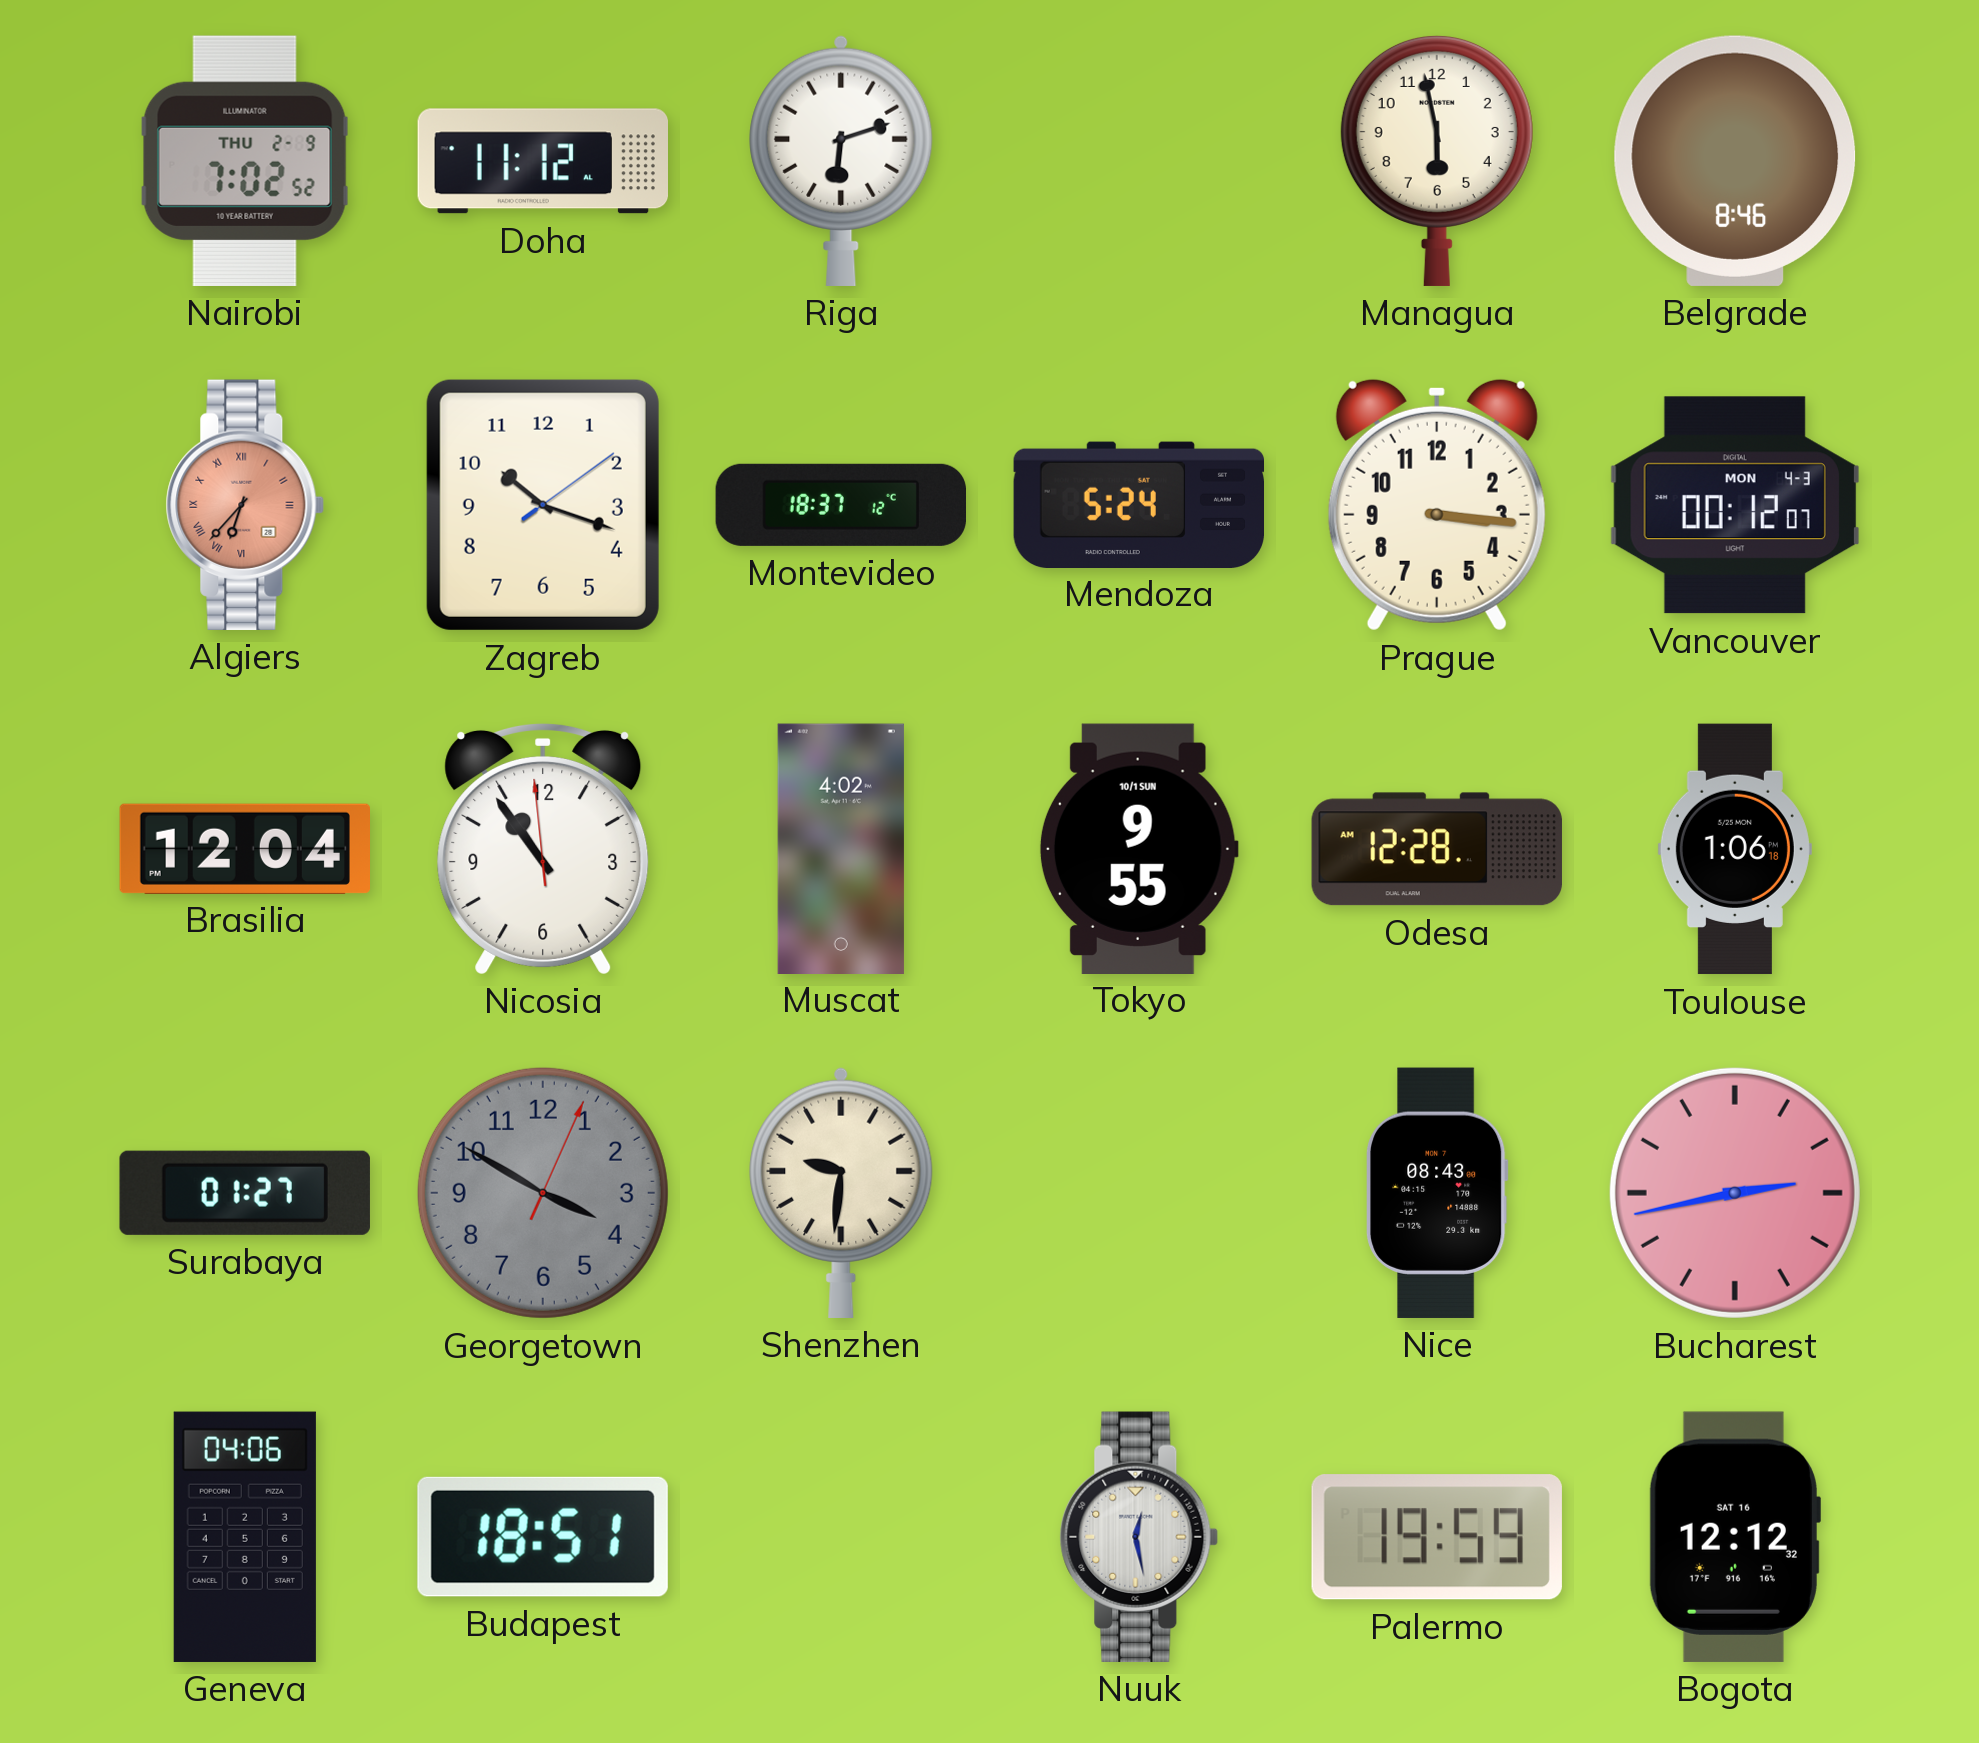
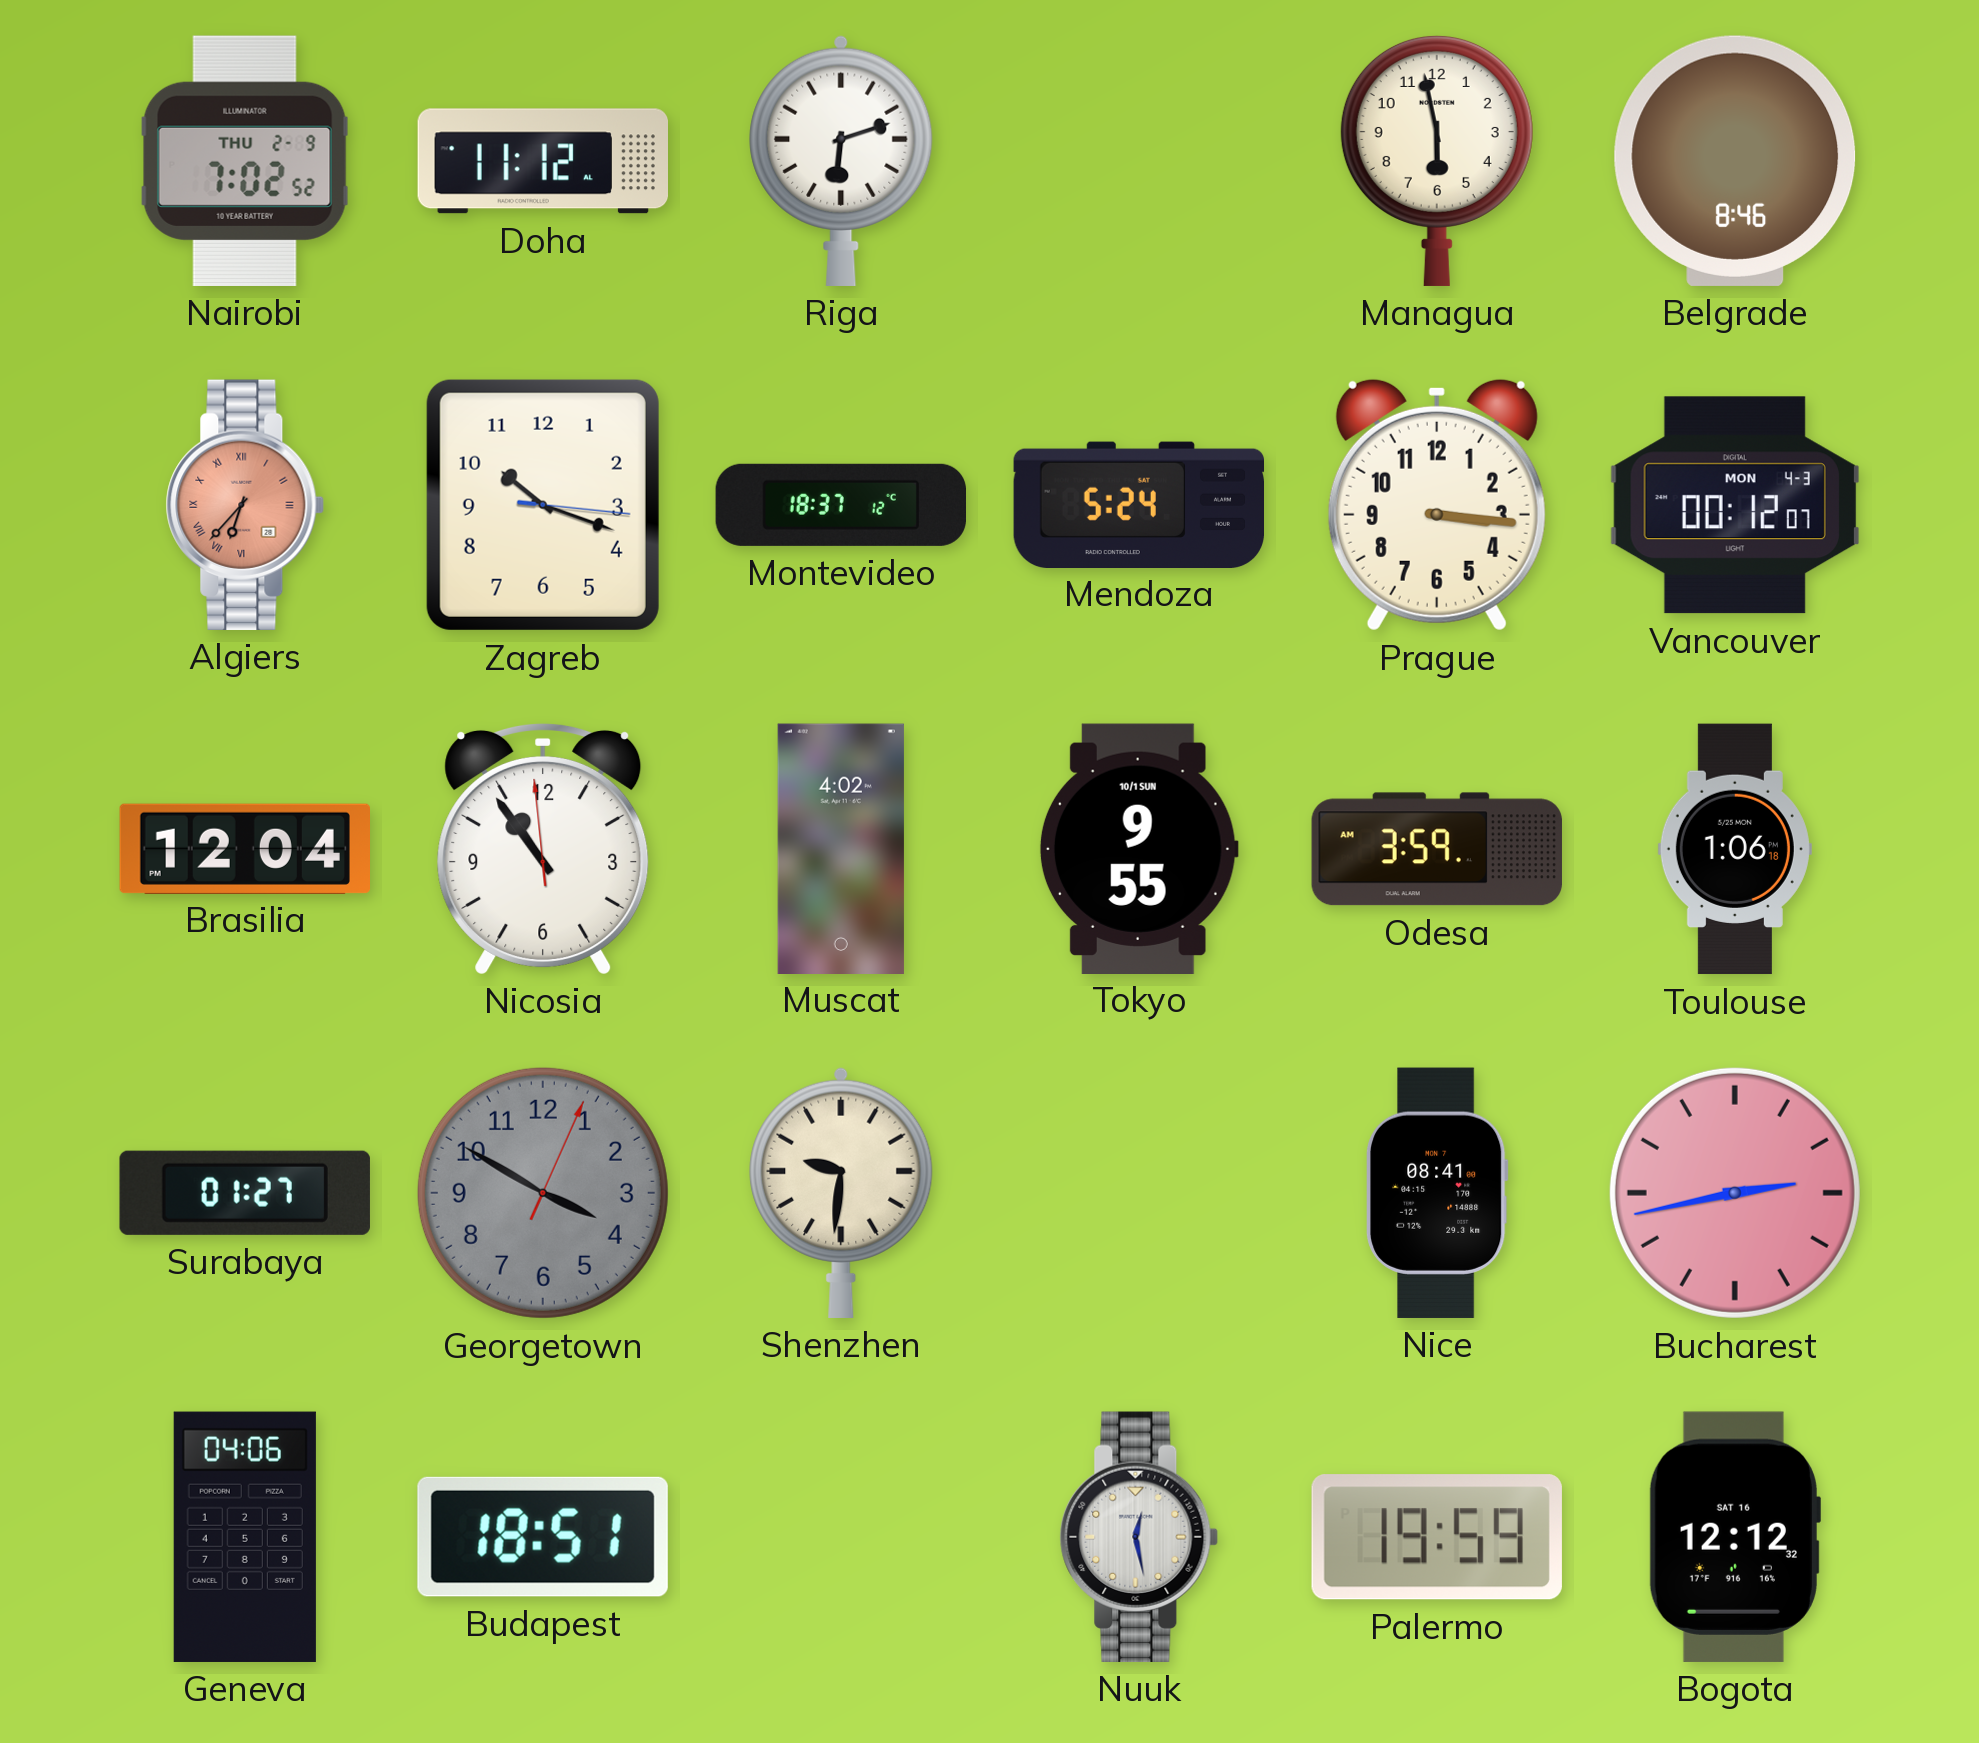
Zagreb: 10:18:09 -> 10:18:16
Odesa: 12:28 -> 3:59
Nice: 08:43 -> 08:41
